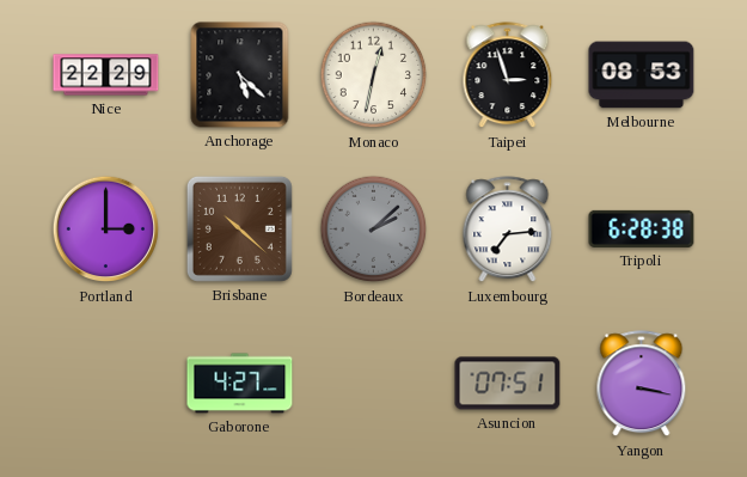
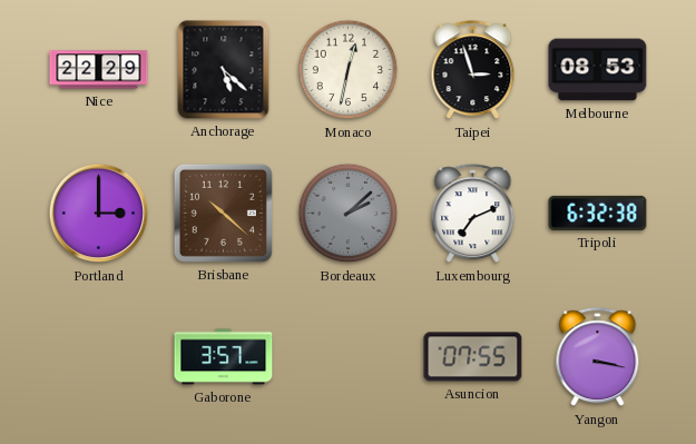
Luxembourg: 7:14 -> 7:11
Tripoli: 6:28 -> 6:32
Gaborone: 4:27 -> 3:57
Asuncion: 07:51 -> 07:55
